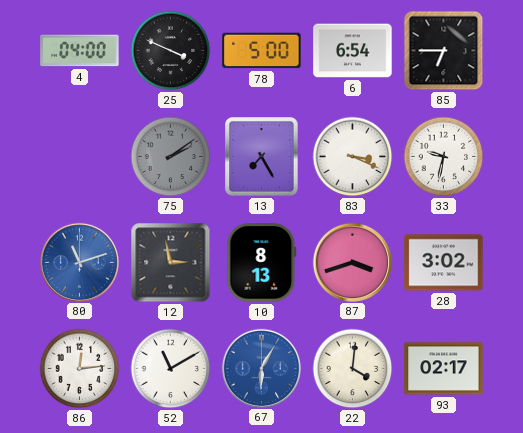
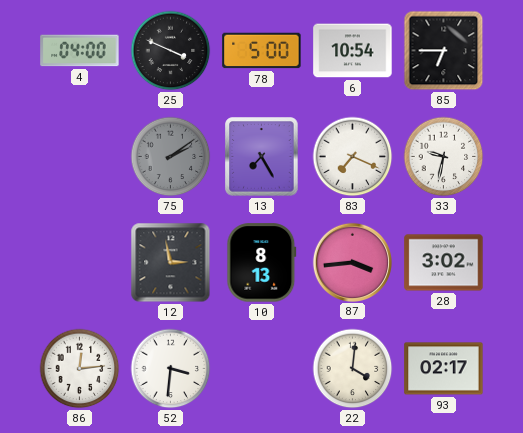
6: 6:54 -> 10:54
83: 3:19 -> 7:19
80: 11:12 -> none
87: 3:42 -> 3:44
52: 11:10 -> 3:31
67: 6:05 -> none
